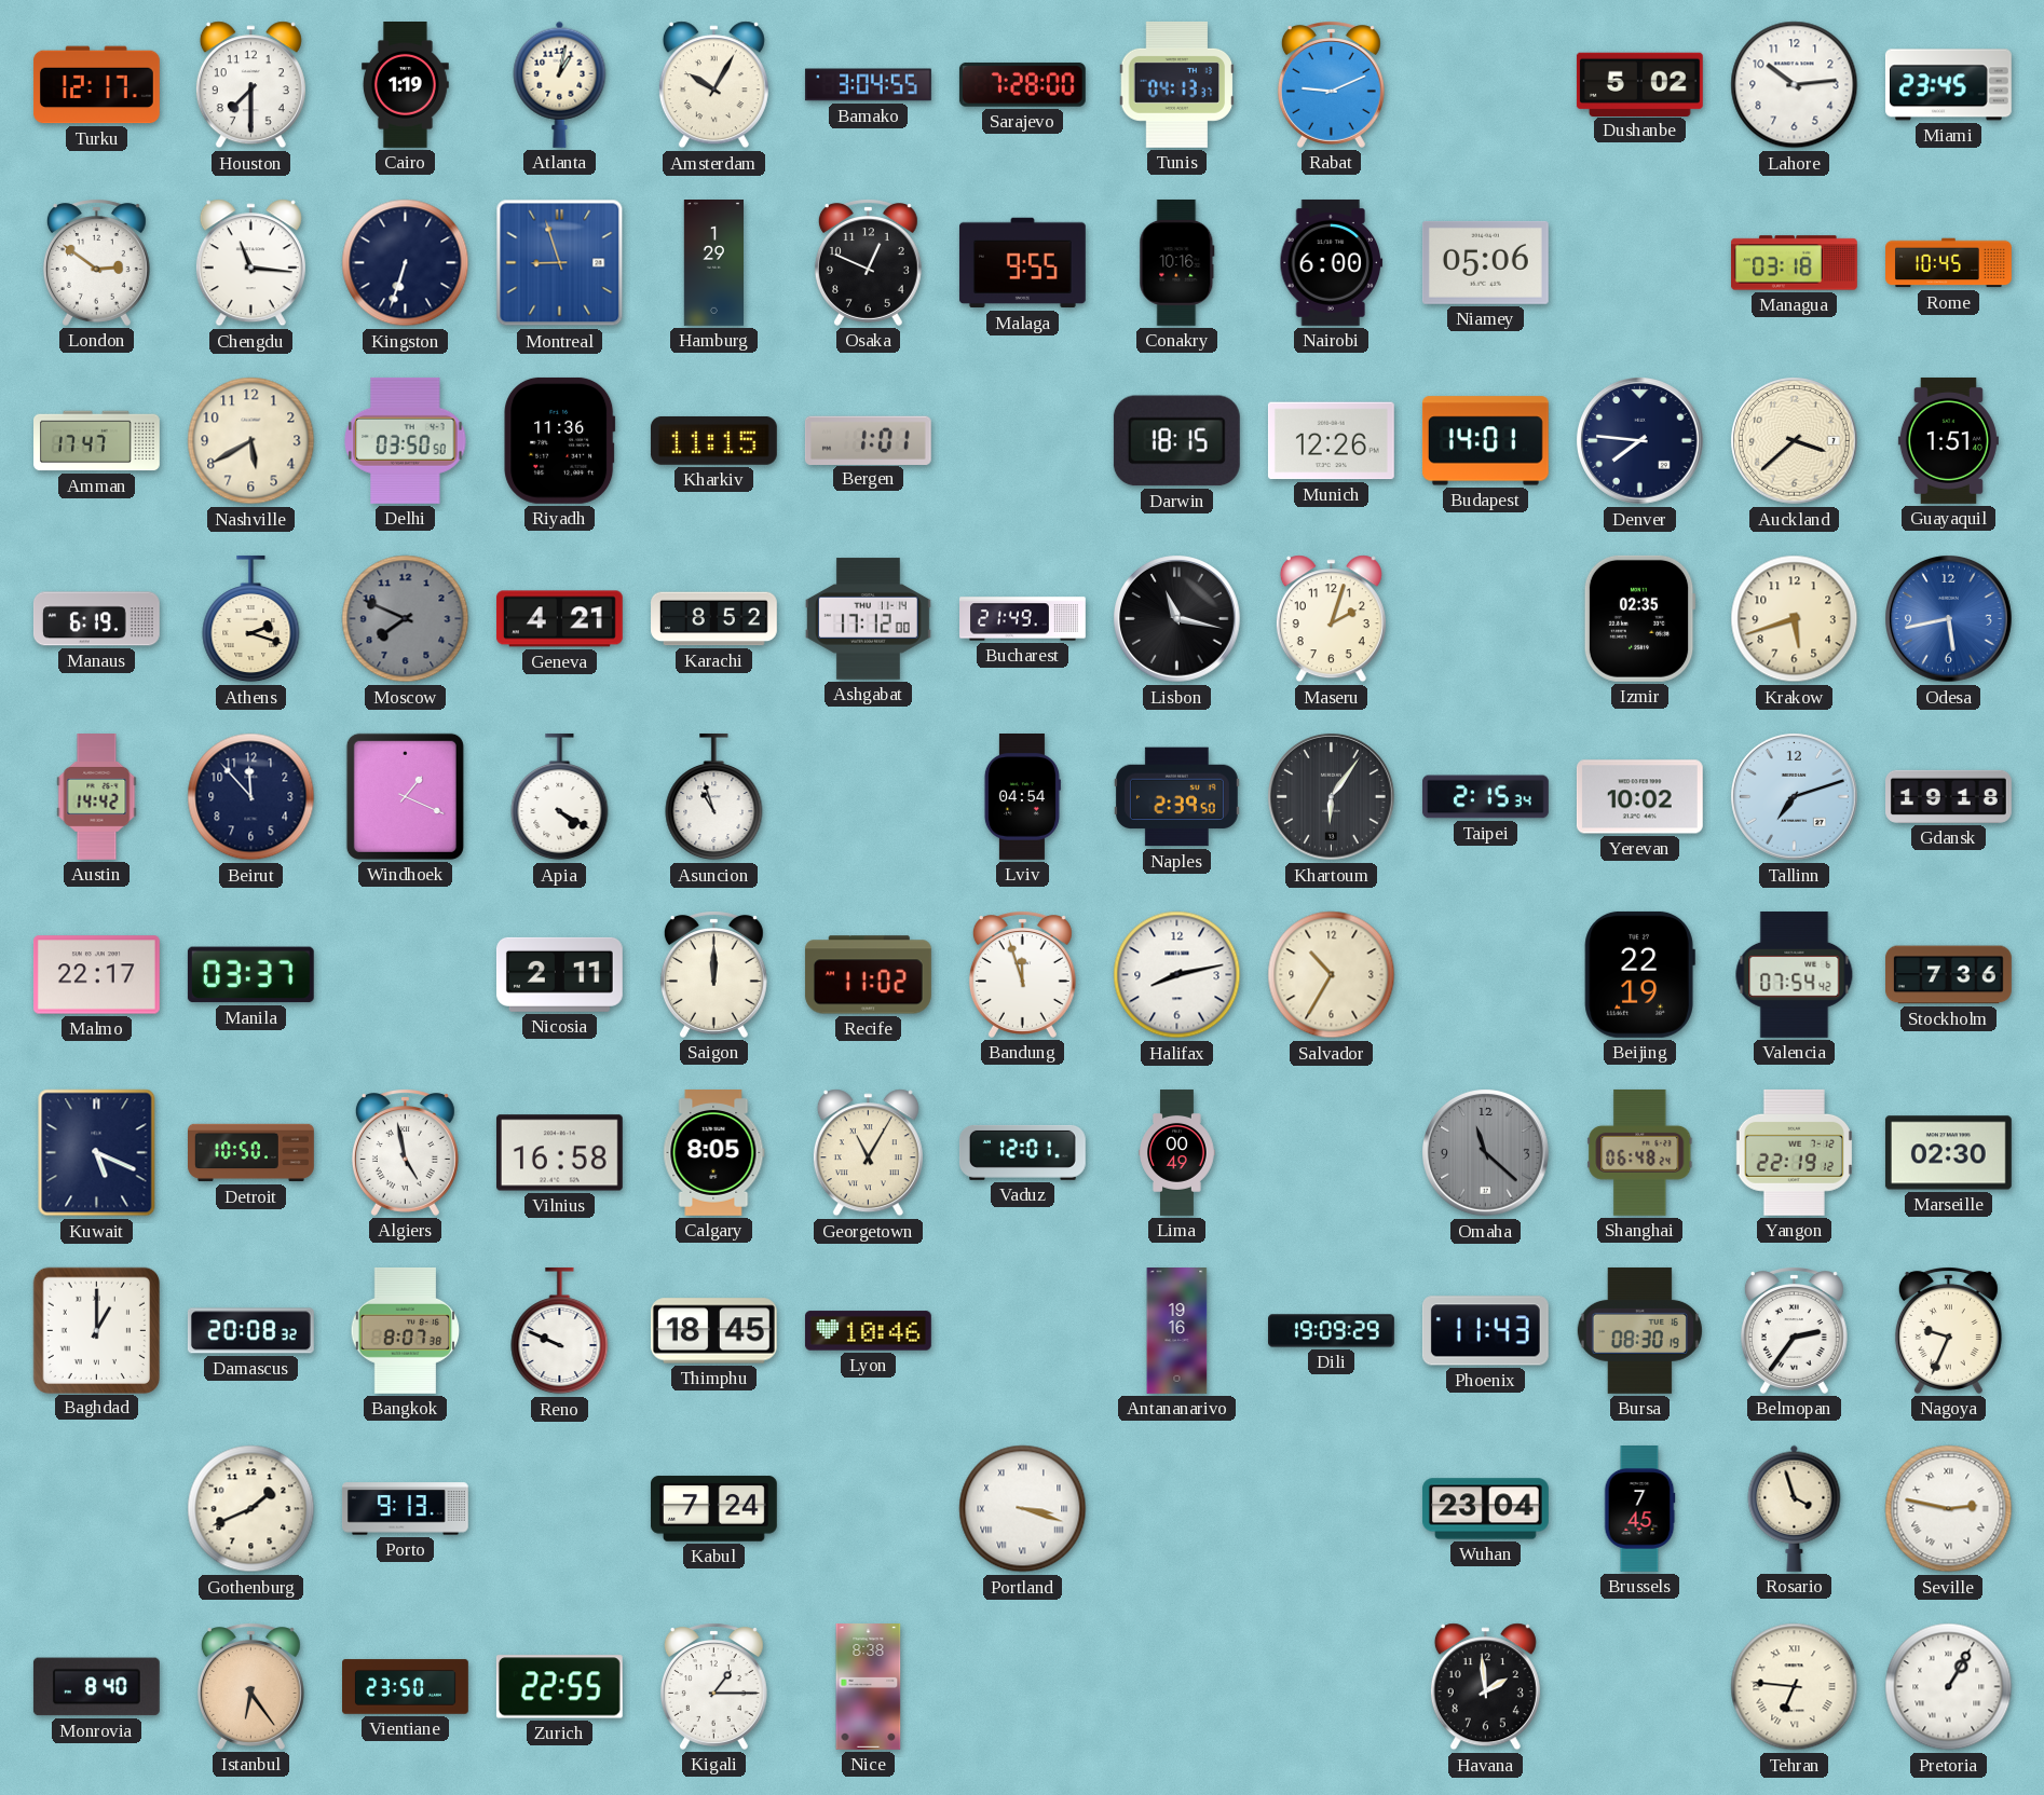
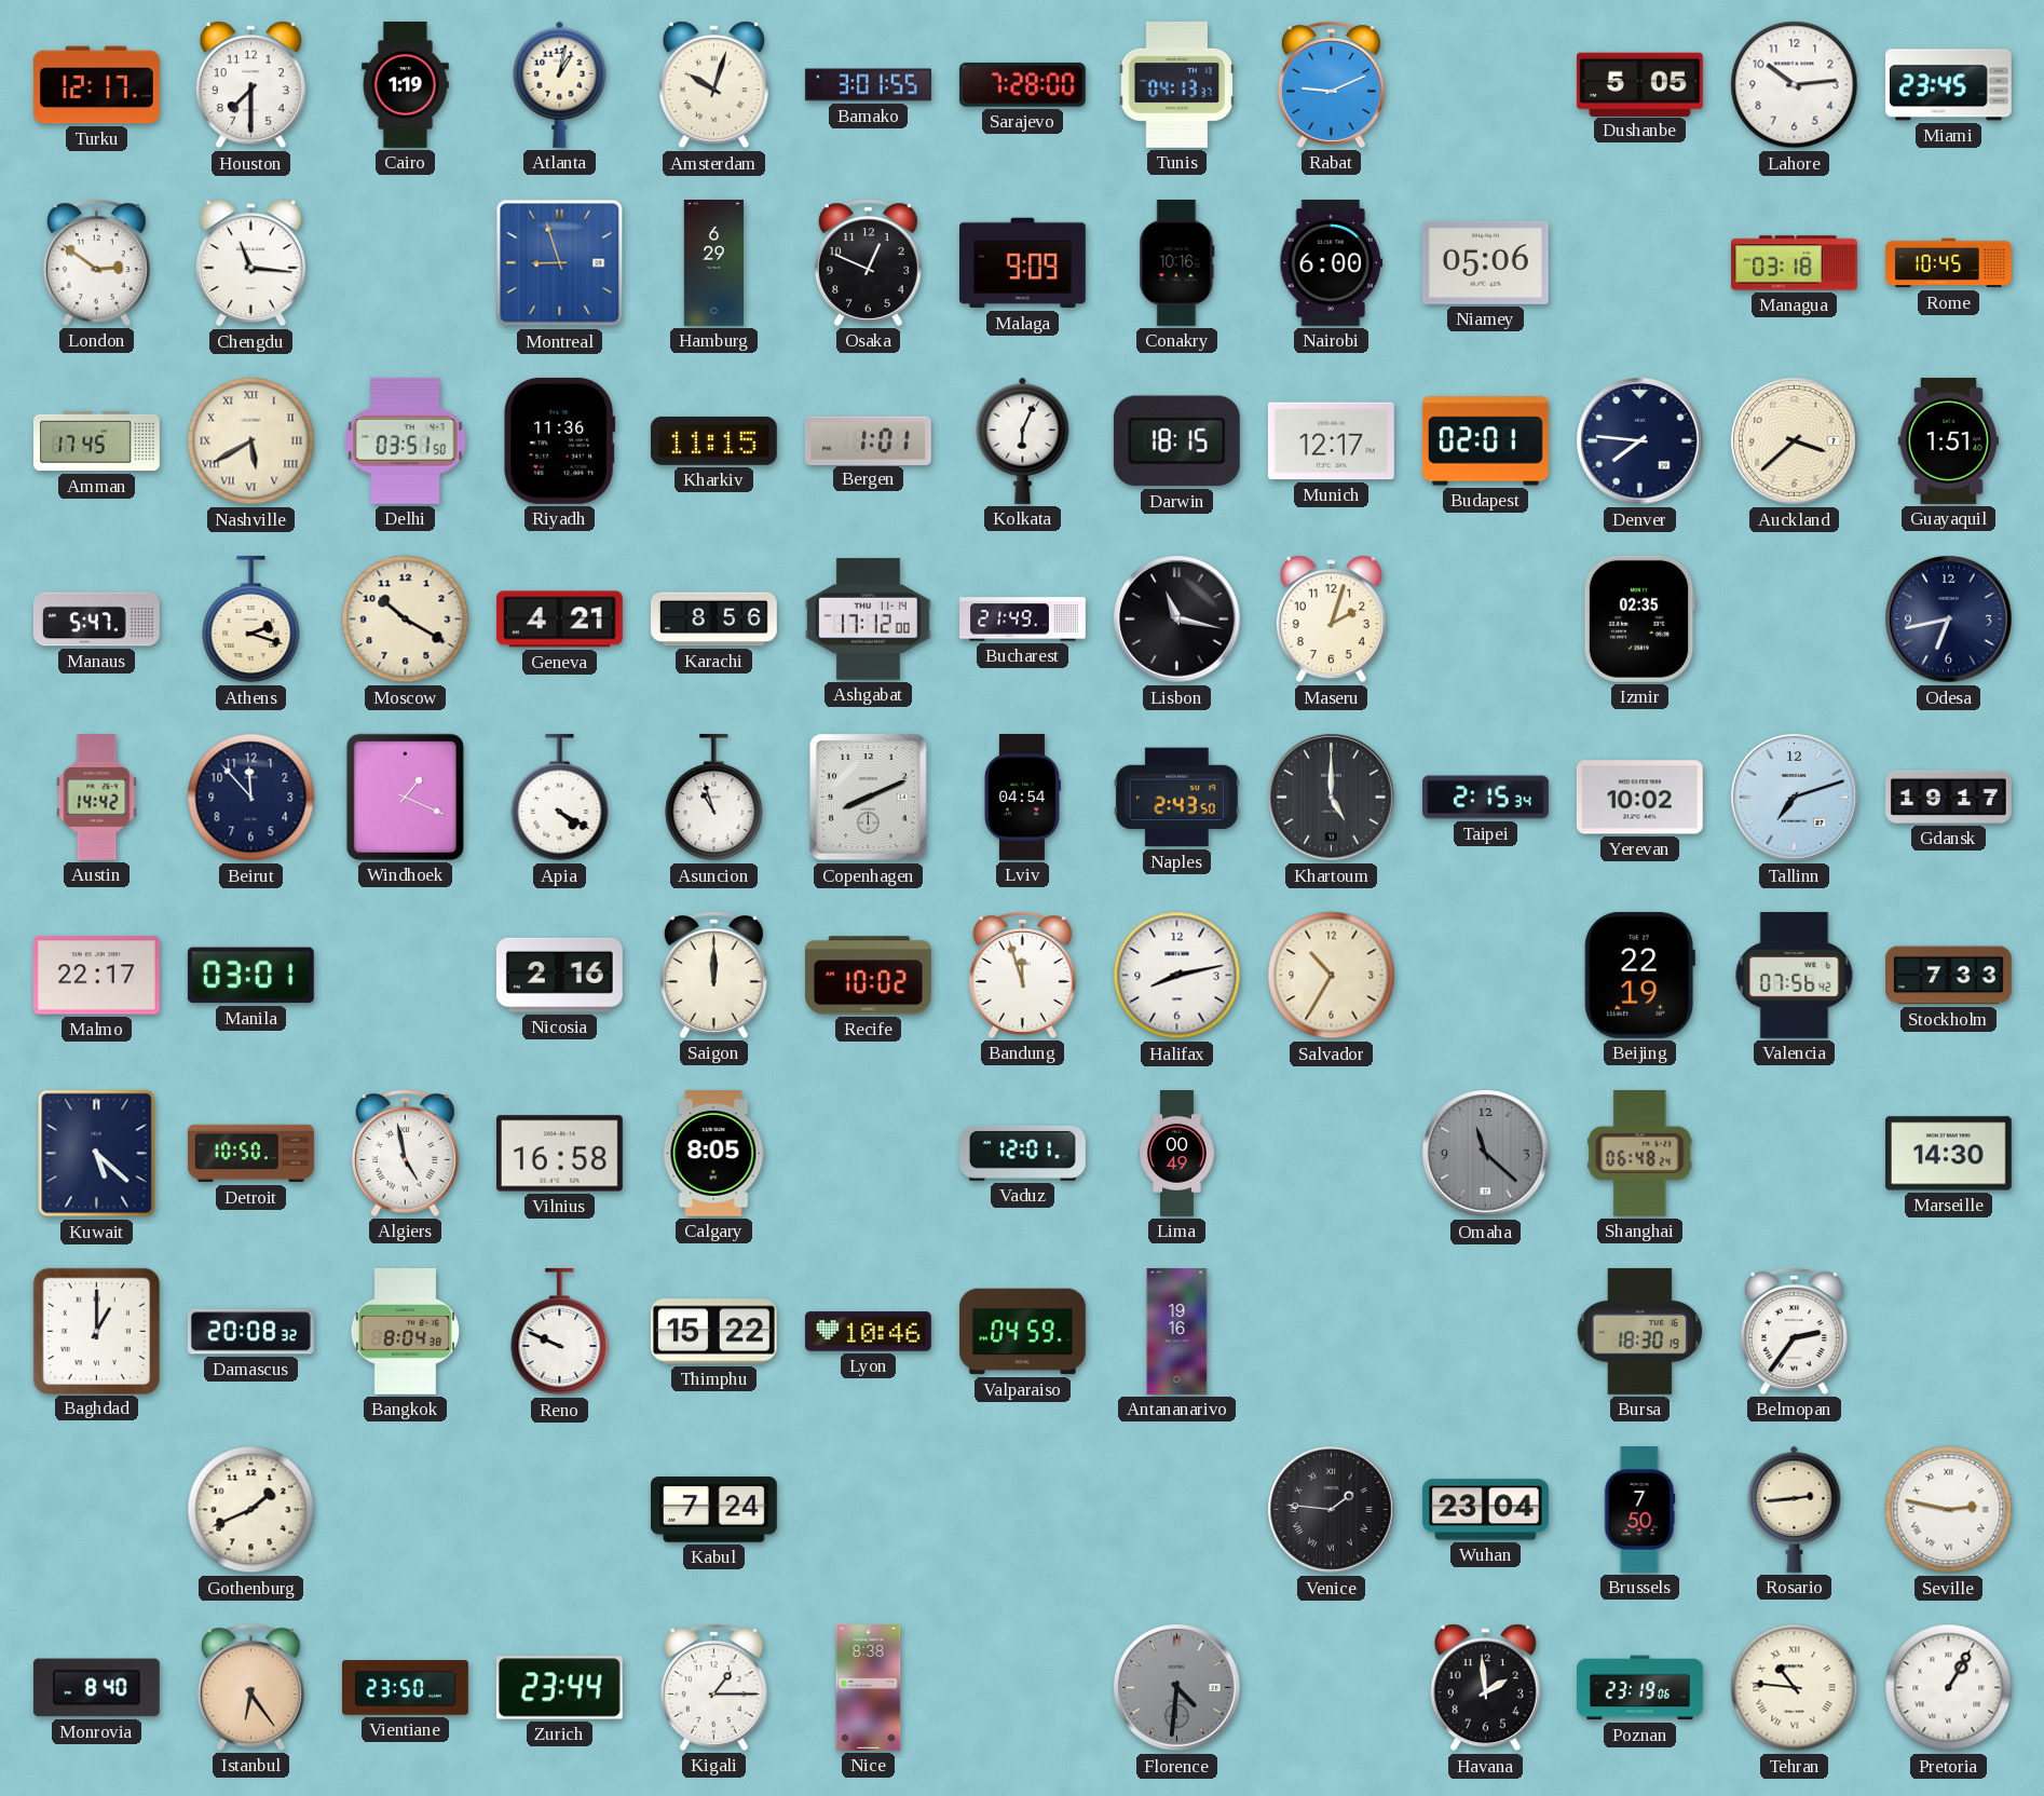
Amsterdam: 10:05 -> 10:03
Bamako: 3:04 -> 3:01
Dushanbe: 5:02 -> 5:05
Kingston: 6:33 -> none
Hamburg: 1:29 -> 6:29
Malaga: 9:55 -> 9:09
Amman: 17:47 -> 17:45
Nashville numerals: Arabic -> Roman
Delhi: 03:50 -> 03:51
Kolkata: none -> 6:04
Munich: 12:26 -> 12:17
Budapest: 14:01 -> 02:01
Manaus: 6:19 -> 5:47
Moscow: 7:49 -> 10:20
Moscow dial: grey -> cream
Karachi: 8:52 -> 8:56
Krakow: 5:42 -> none
Odesa: 5:43 -> 6:43
Odesa dial: blue -> navy
Copenhagen: none -> 8:11
Naples: 2:39 -> 2:43
Khartoum: 6:06 -> 5:00
Gdansk: 19:18 -> 19:17
Manila: 03:37 -> 03:01
Nicosia: 2:11 -> 2:16
Recife: 11:02 -> 10:02
Valencia: 07:54 -> 07:56
Stockholm: 7:36 -> 7:33
Kuwait: 5:19 -> 5:22
Georgetown: 11:05 -> none
Yangon: 22:19 -> none
Marseille: 02:30 -> 14:30
Bangkok: 8:07 -> 8:04
Thimphu: 18:45 -> 15:22
Valparaiso: none -> 04:59
Dili: 19:09 -> none
Phoenix: 11:43 -> none
Bursa: 08:30 -> 18:30
Nagoya: 9:34 -> none
Porto: 9:13 -> none
Portland: 3:18 -> none
Venice: none -> 1:46
Brussels: 7:45 -> 7:50
Rosario: 3:57 -> 2:44
Zurich: 22:55 -> 23:44
Florence: none -> 4:31
Poznan: none -> 23:19
Tehran: 6:46 -> 10:46
